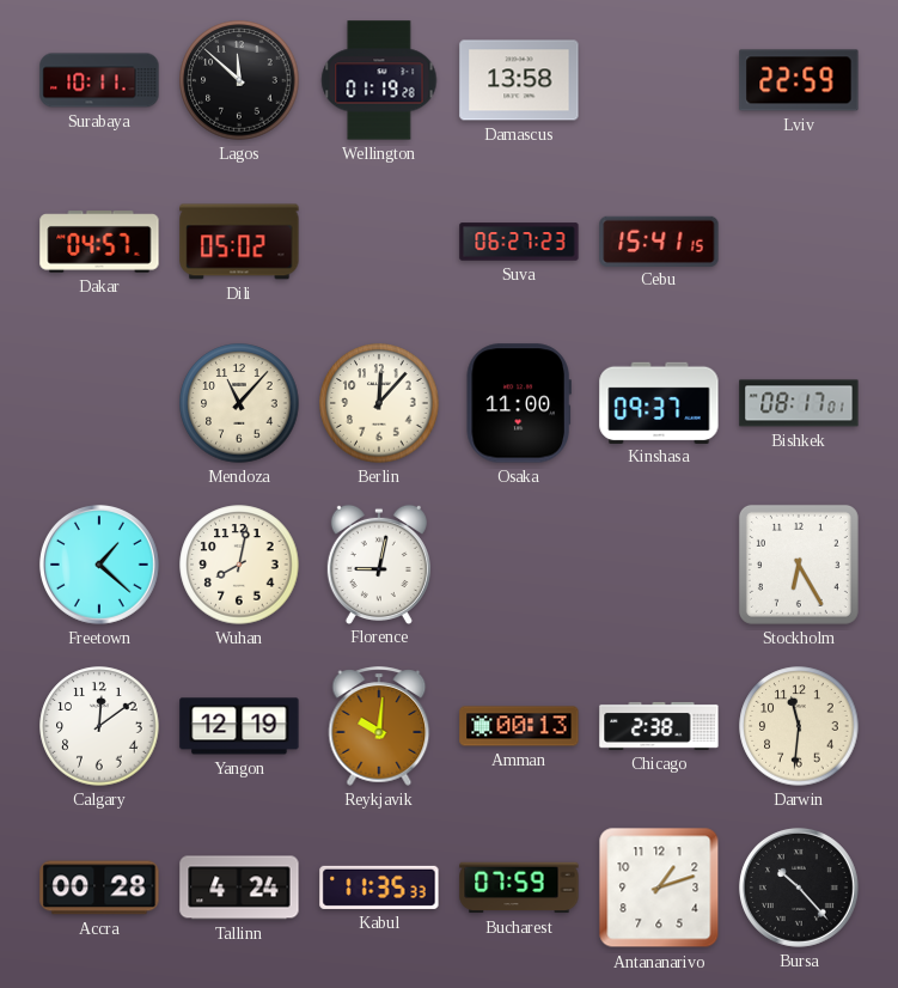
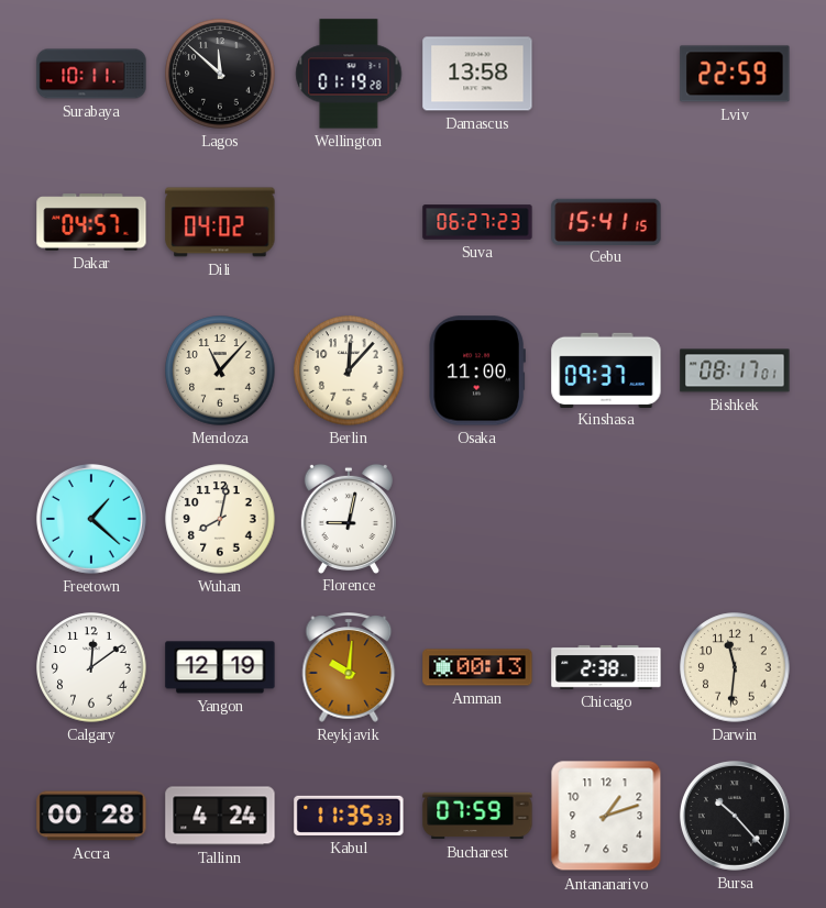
Dili: 05:02 -> 04:02
Stockholm: 6:25 -> none
